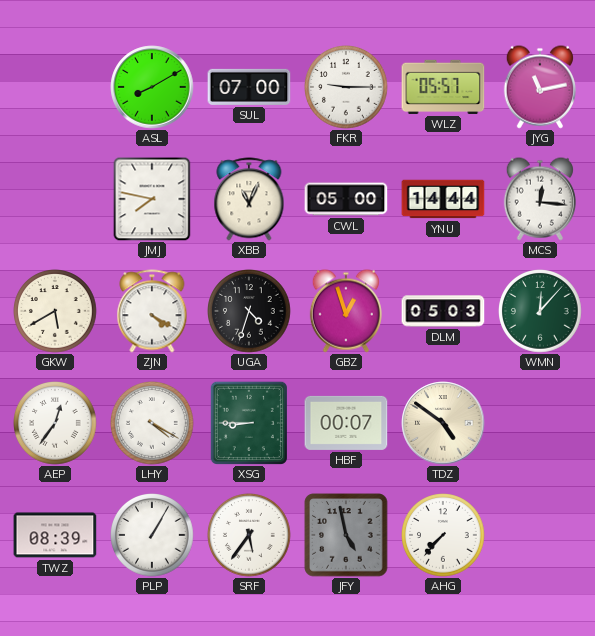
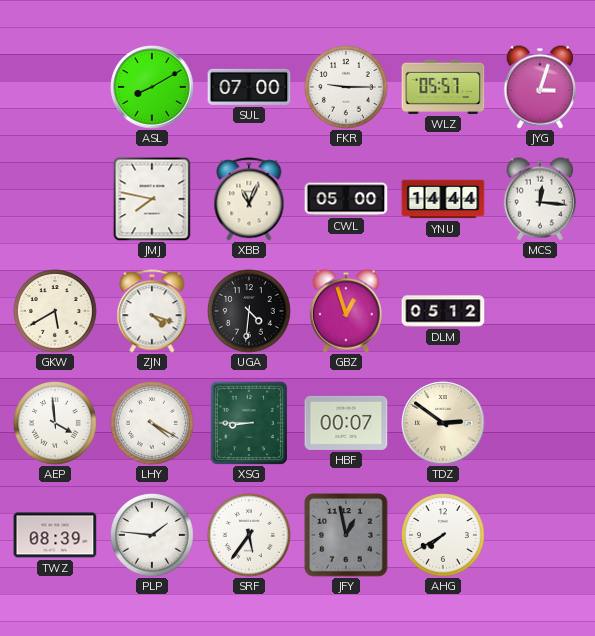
JYG: 11:13 -> 3:03
ZJN: 4:20 -> 4:18
UGA: 4:33 -> 4:31
DLM: 05:03 -> 05:12
WMN: 12:07 -> none
AEP: 12:36 -> 3:59
TDZ: 4:51 -> 2:51
PLP: 1:05 -> 1:46
JFY: 4:58 -> 12:58
AHG: 7:37 -> 7:40
